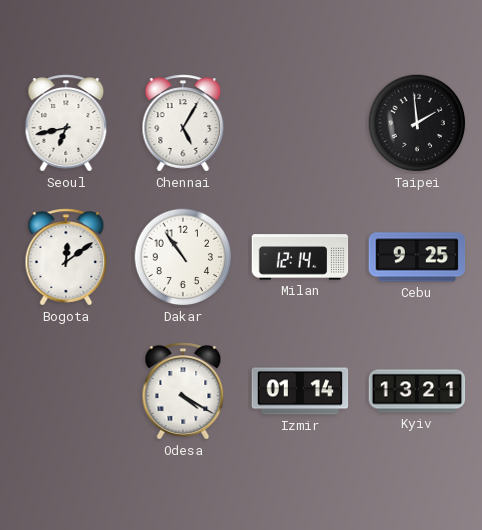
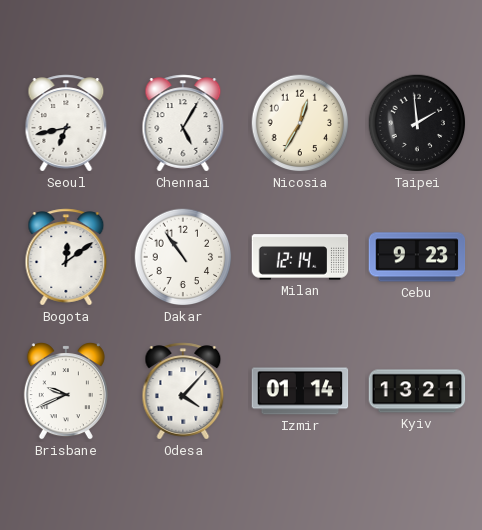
Nicosia: none -> 12:35
Cebu: 9:25 -> 9:23
Brisbane: none -> 9:41
Odesa: 4:20 -> 4:07
